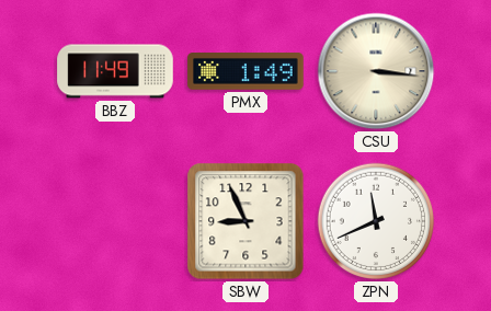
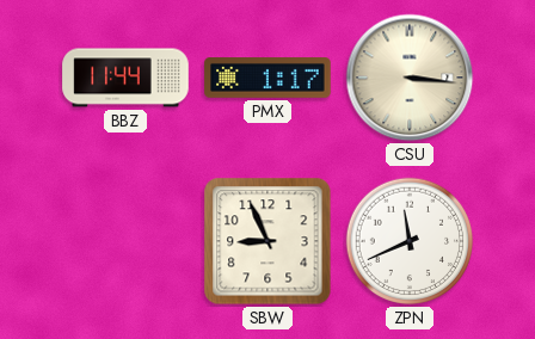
BBZ: 11:49 -> 11:44
PMX: 1:49 -> 1:17
